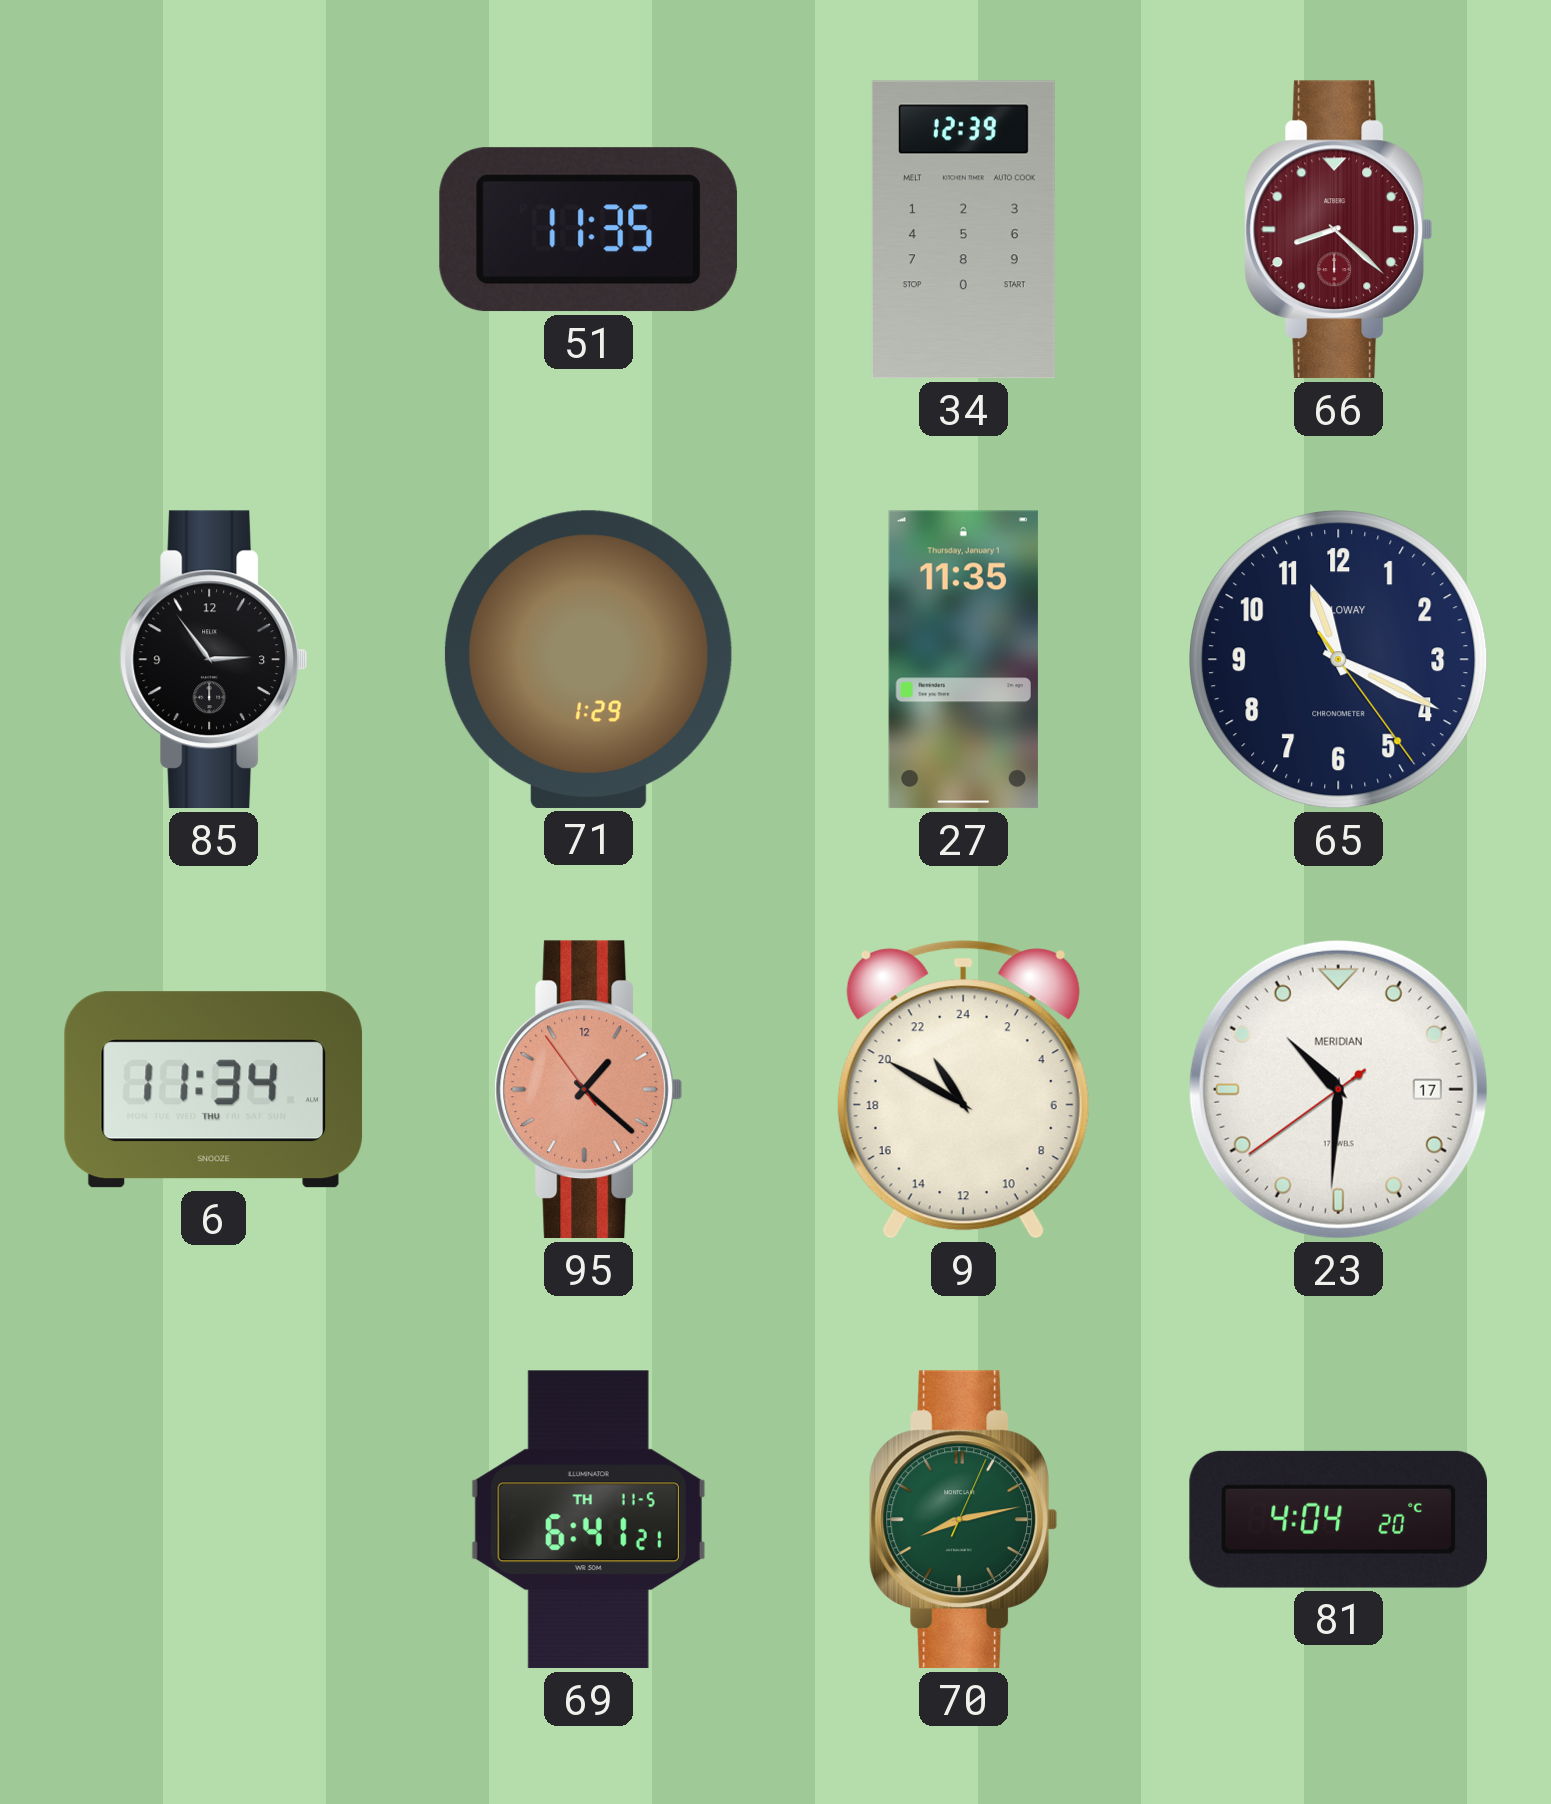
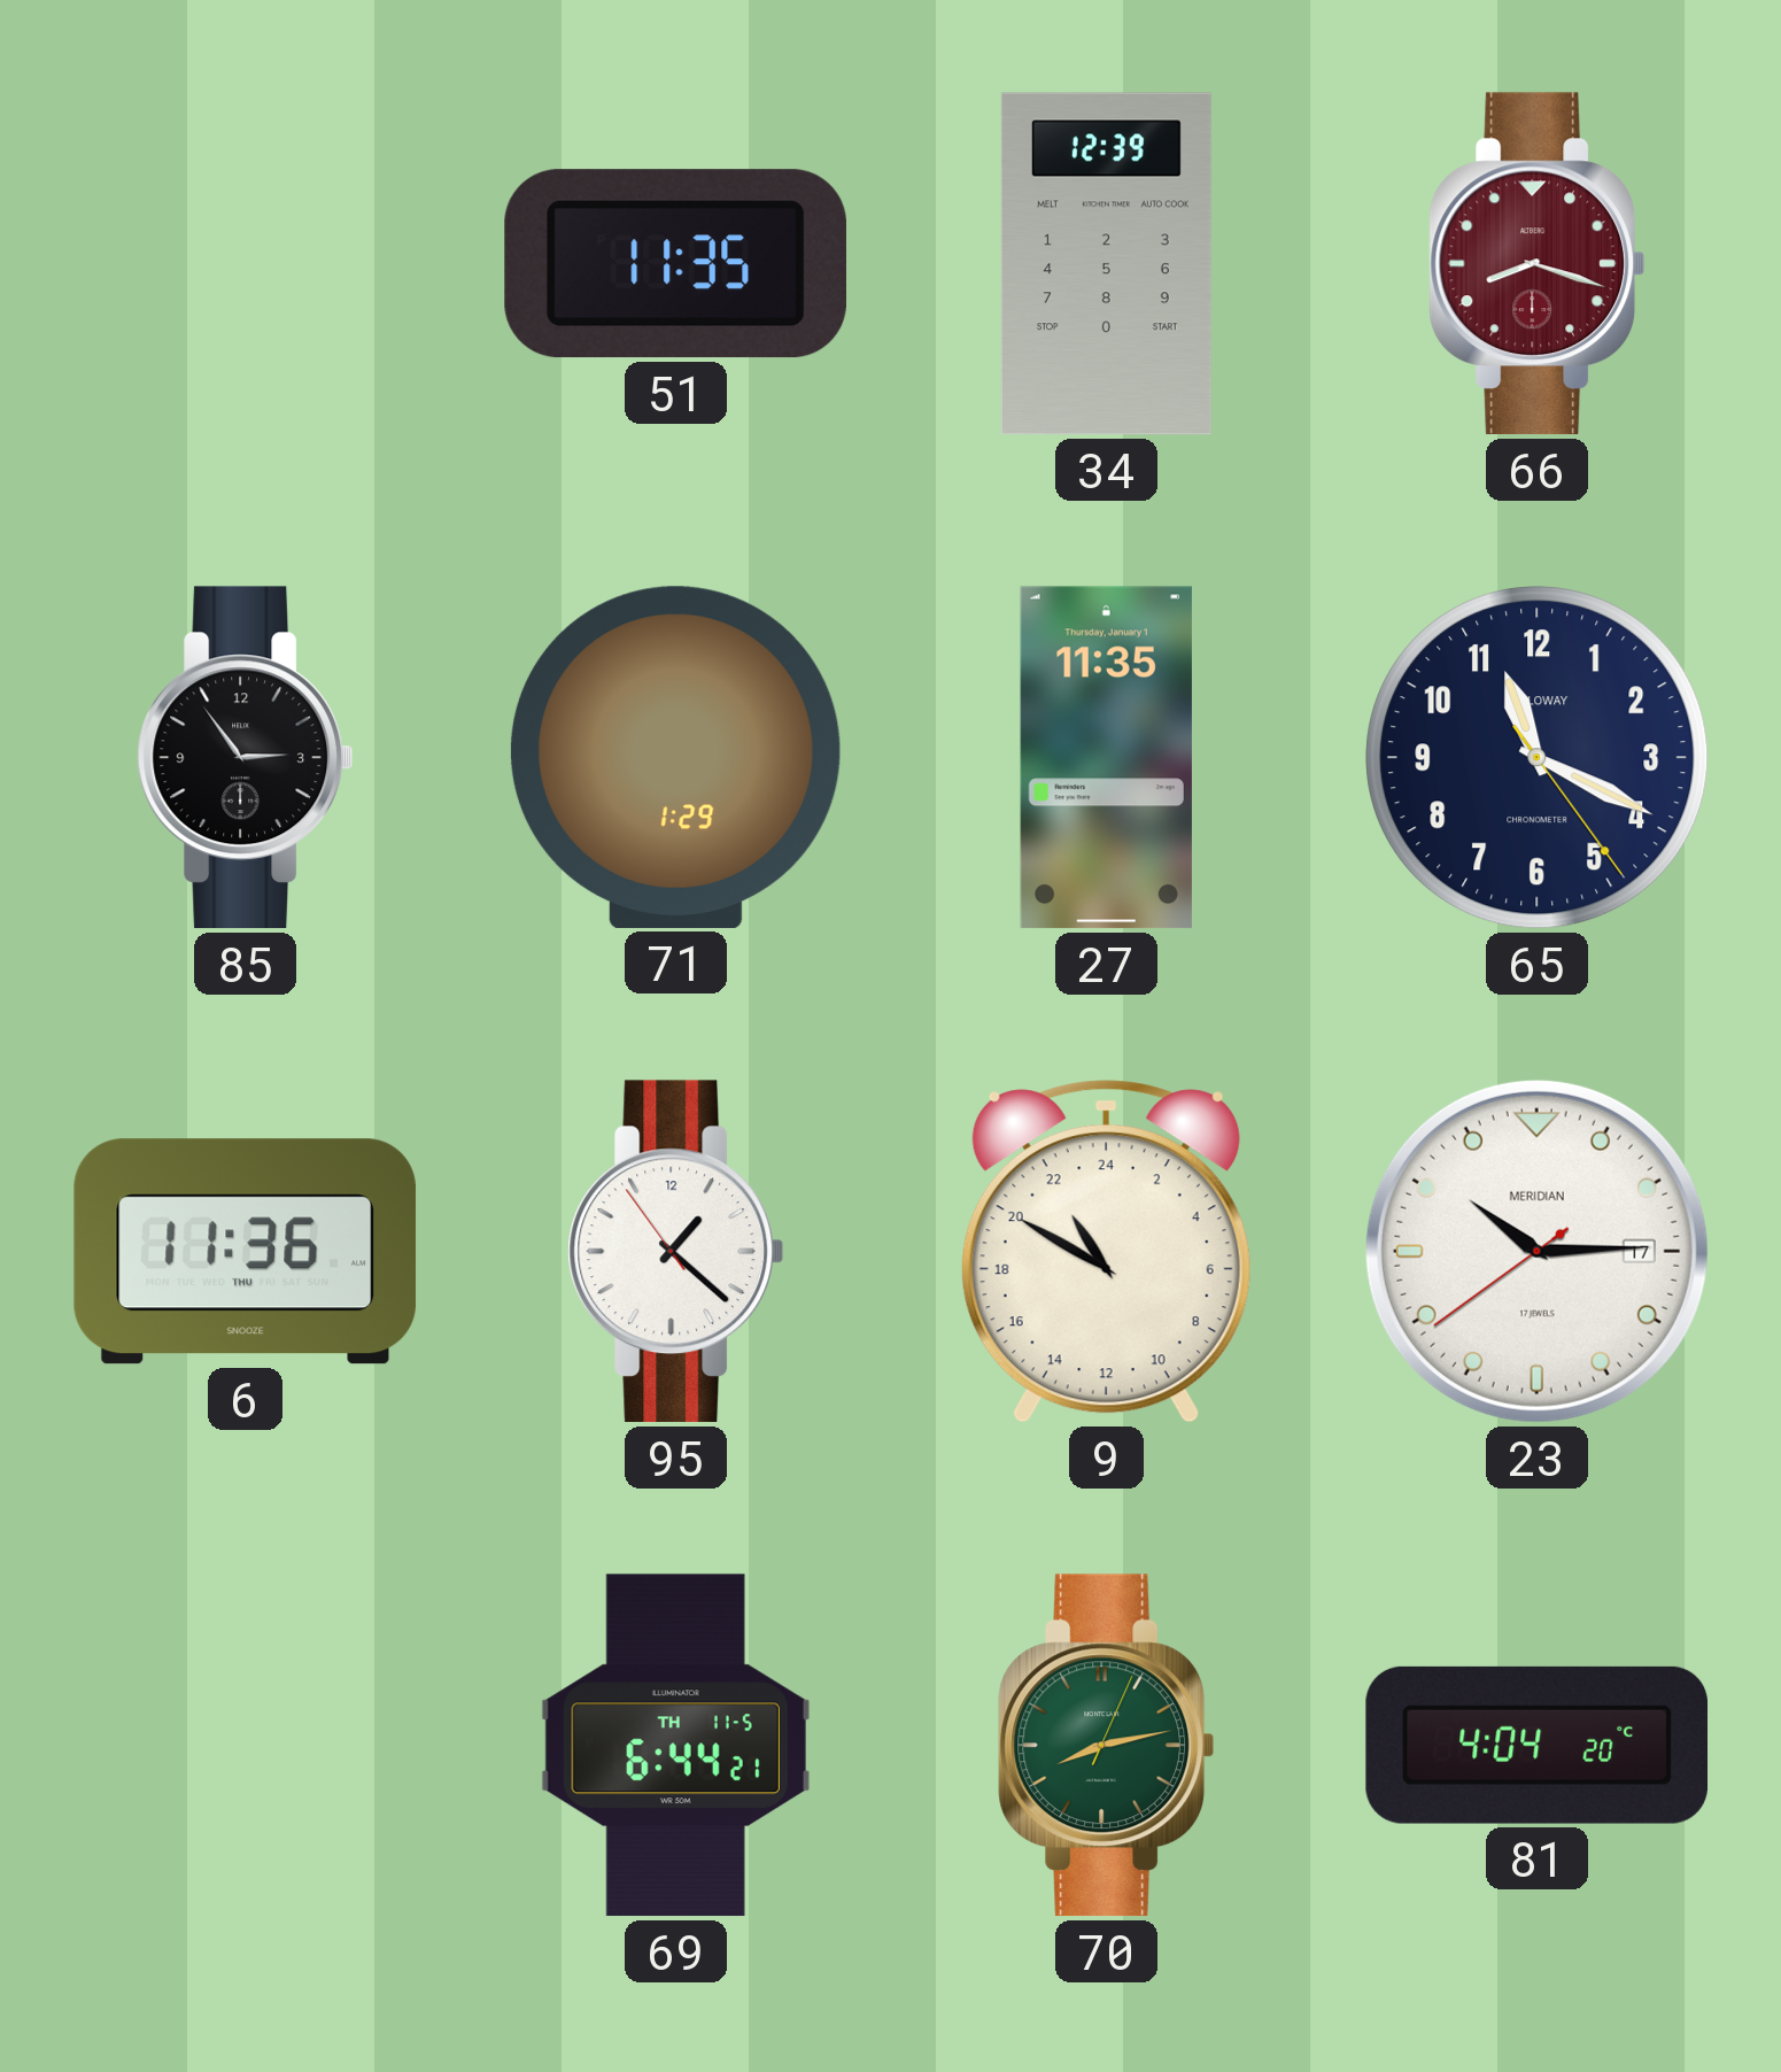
66: 8:22 -> 8:18
6: 11:34 -> 11:36
95 dial: salmon -> white
23: 10:30 -> 10:14
69: 6:41 -> 6:44
